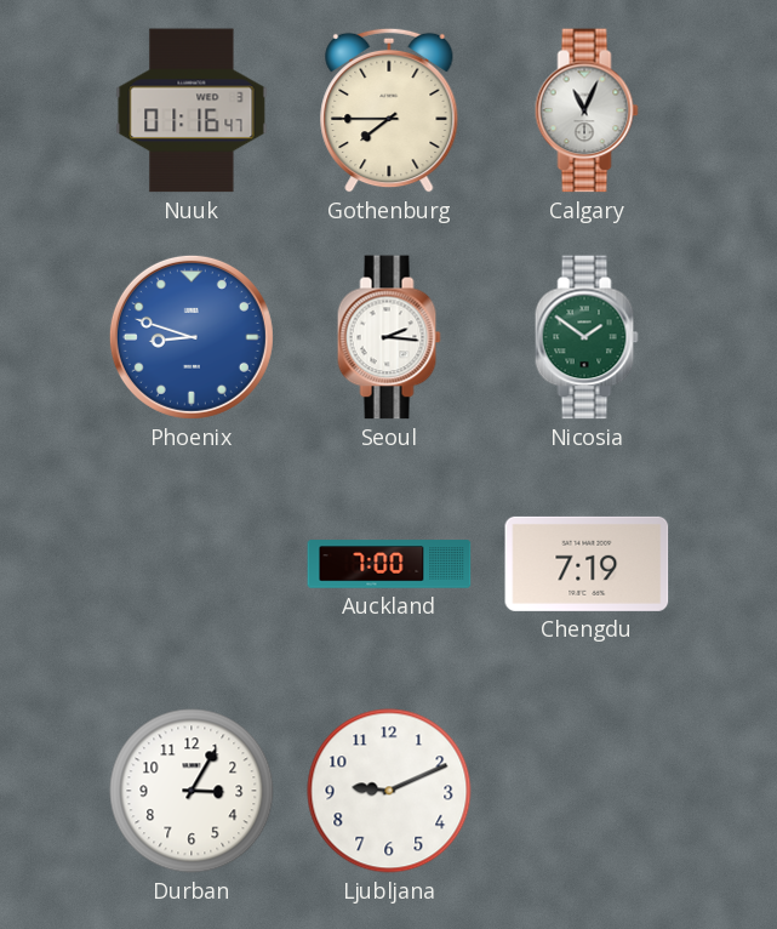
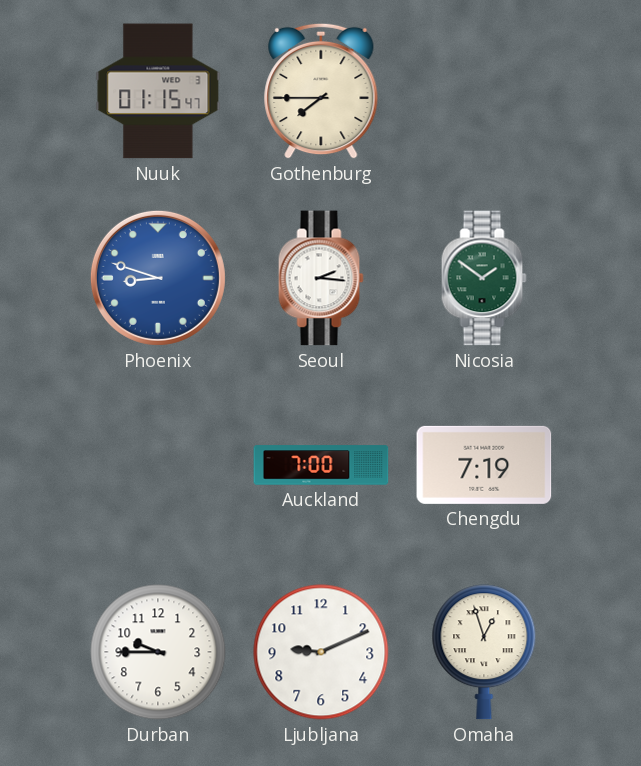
Nuuk: 01:16 -> 01:15
Calgary: 11:04 -> none
Durban: 3:05 -> 9:45
Omaha: none -> 12:57
